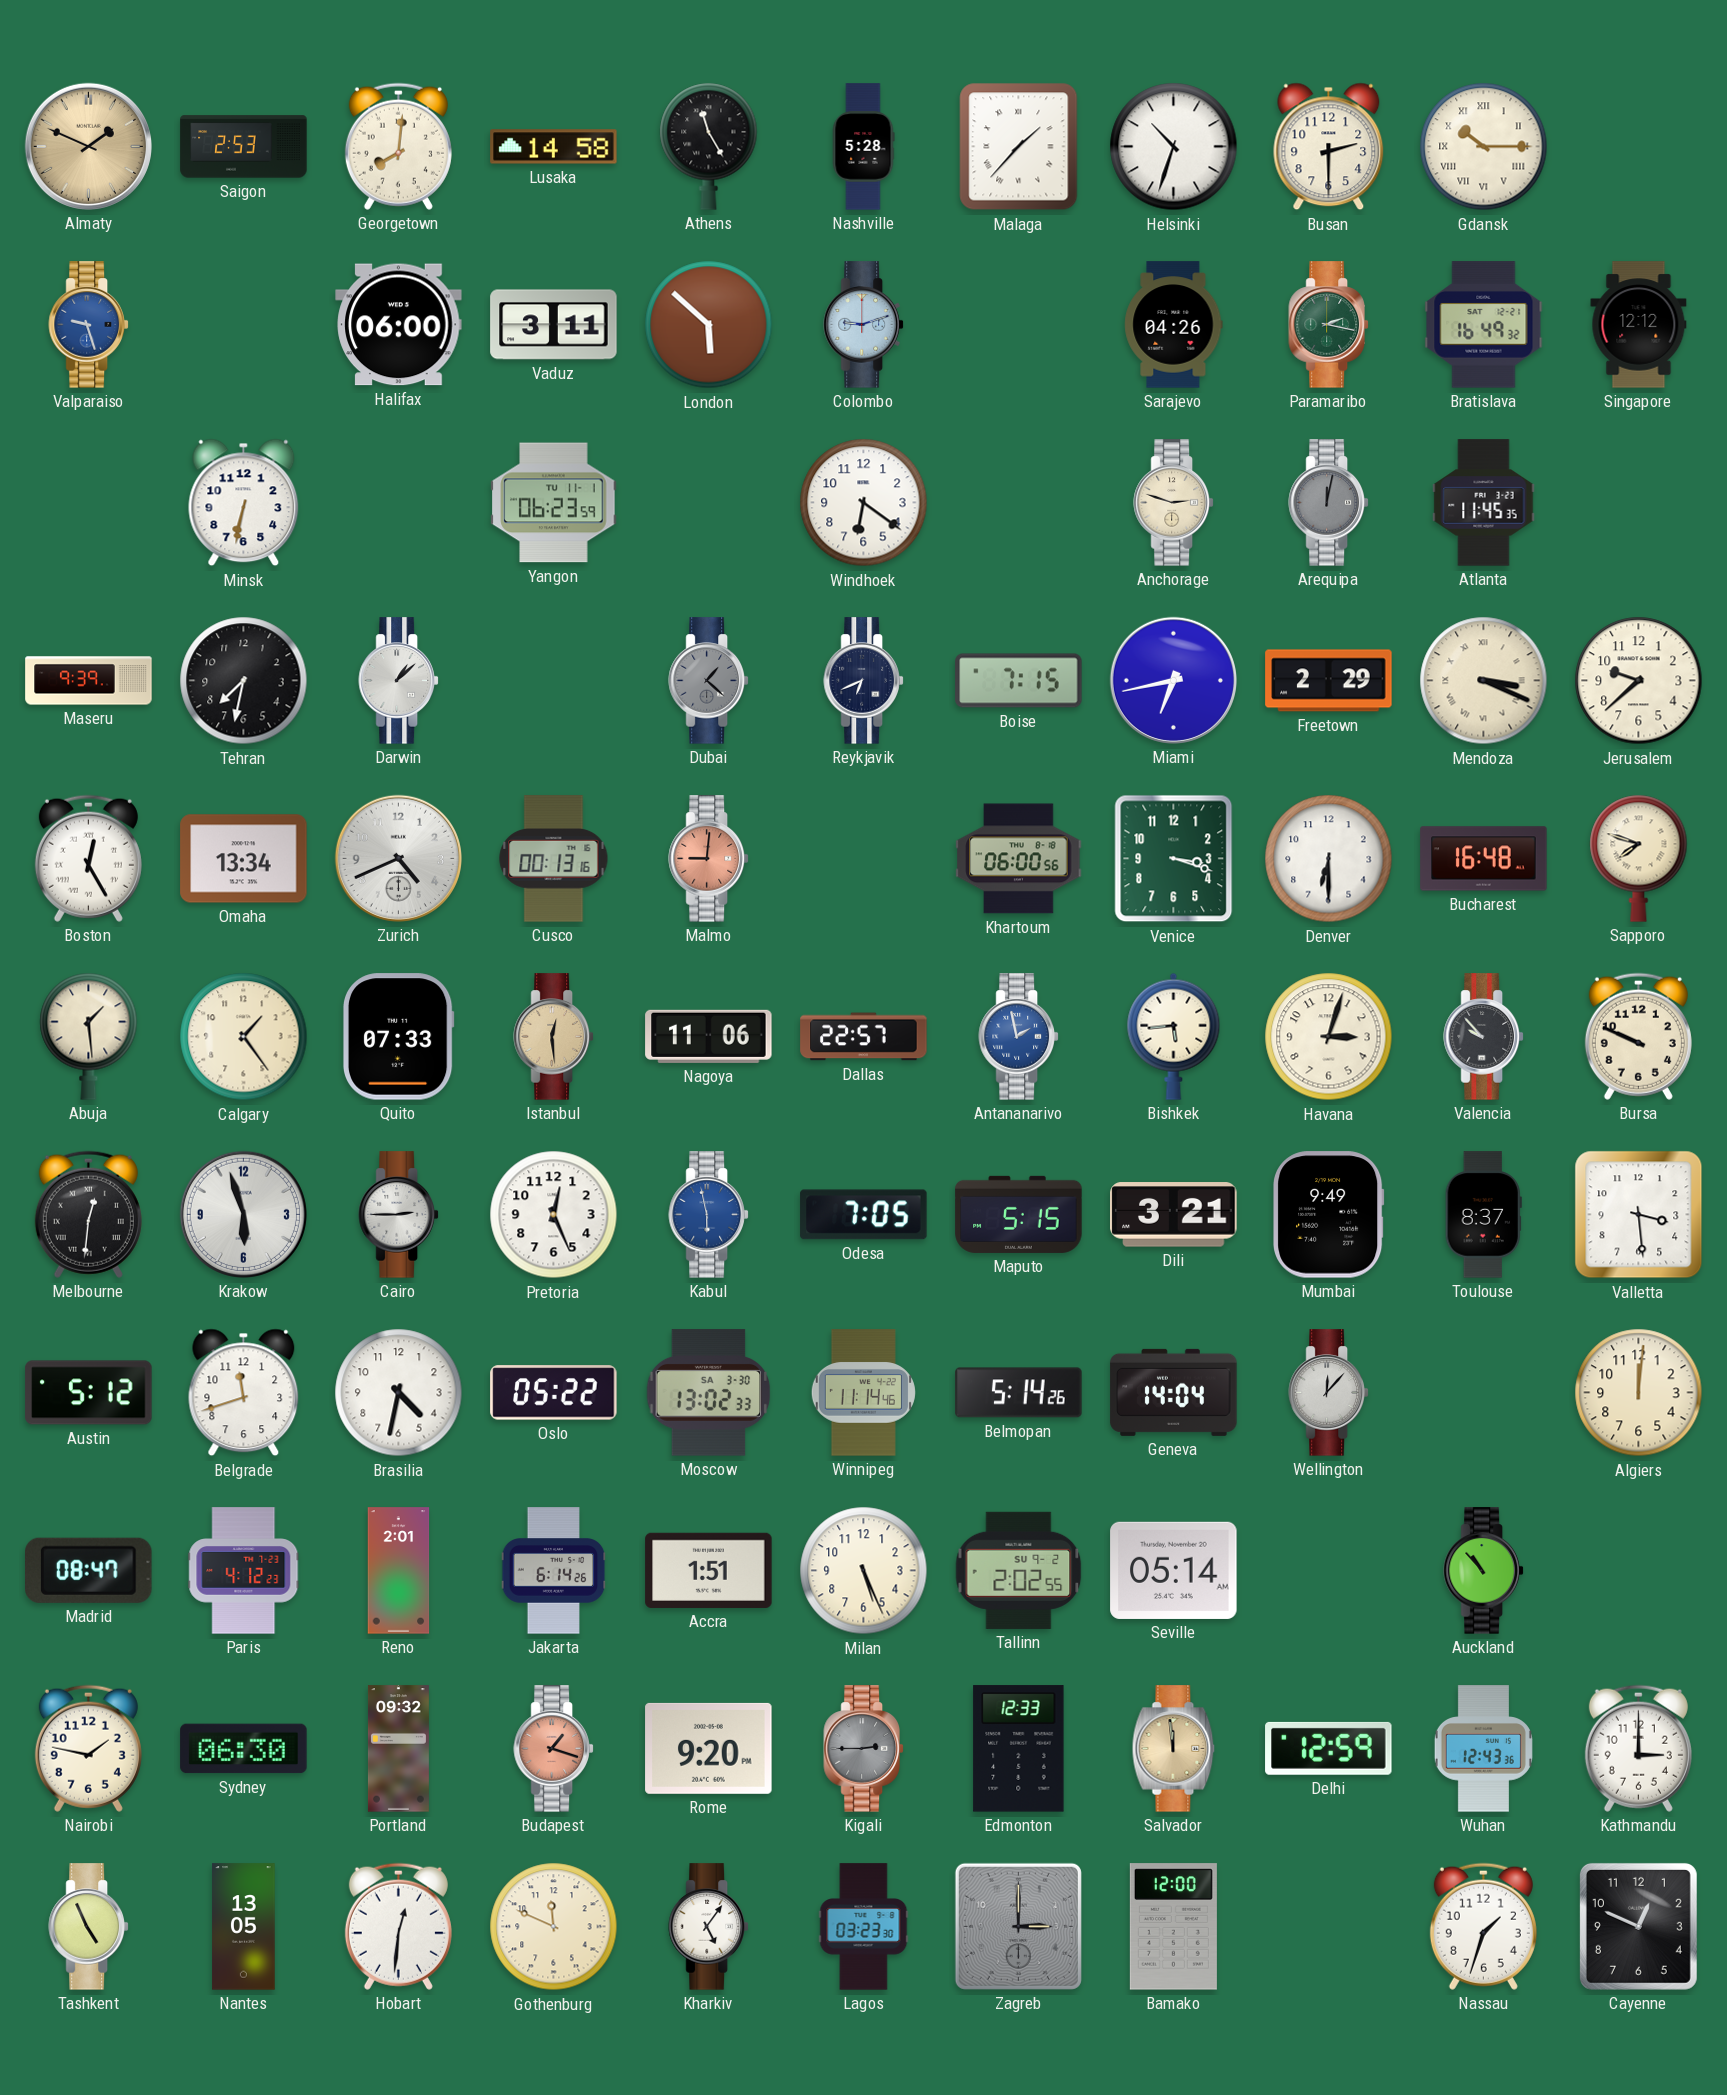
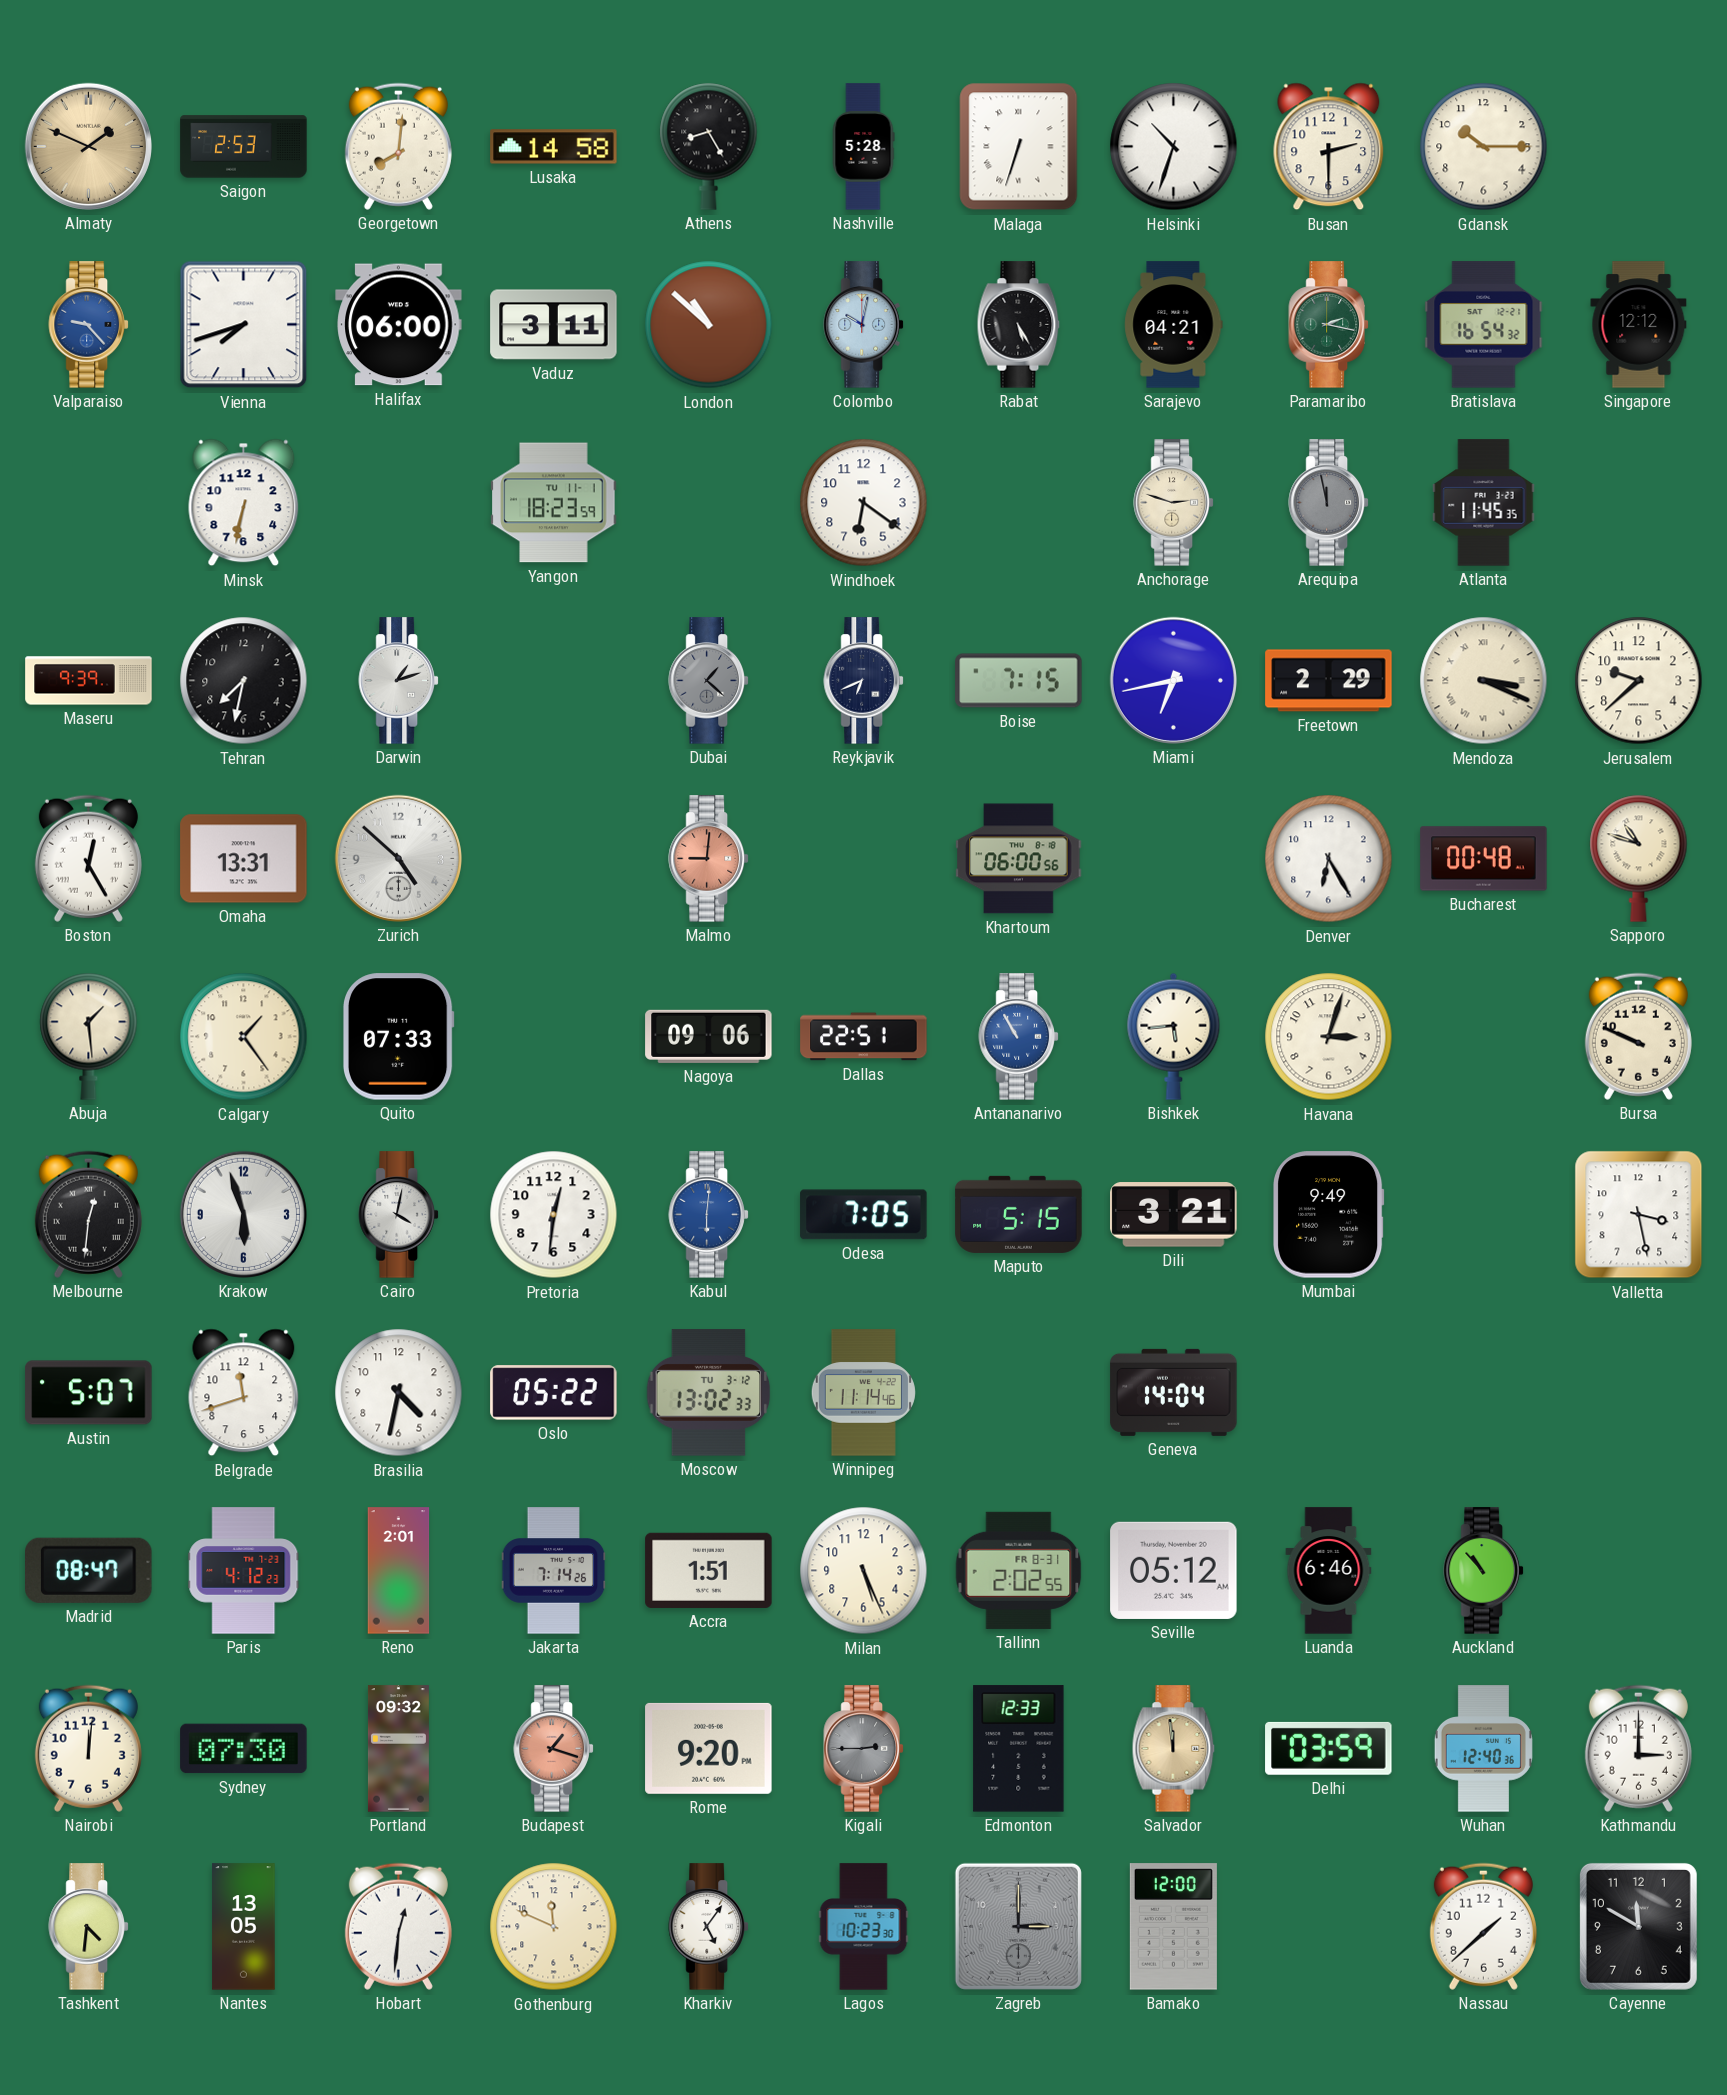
Athens: 11:25 -> 8:25
Malaga: 1:37 -> 6:33
Gdansk numerals: Roman -> Arabic
Valparaiso: 9:27 -> 9:23
Vienna: none -> 7:42
London: 5:52 -> 10:52
Colombo: 9:12 -> 10:02
Rabat: none -> 5:25
Sarajevo: 04:26 -> 04:21
Bratislava: 16:49 -> 16:54
Yangon: 06:23 -> 18:23
Arequipa: 12:02 -> 11:58
Darwin: 1:08 -> 1:12
Omaha: 13:34 -> 13:31
Zurich: 4:41 -> 4:52
Cusco: 00:13 -> none
Venice: 3:18 -> none
Denver: 6:30 -> 6:25
Bucharest: 16:48 -> 00:48
Sapporo: 7:48 -> 10:48
Istanbul: 12:29 -> none
Nagoya: 11:06 -> 09:06
Dallas: 22:57 -> 22:51
Antananarivo: 1:58 -> 10:55
Valencia: 9:53 -> none
Cairo: 2:45 -> 4:02
Pretoria: 12:26 -> 12:31
Kabul: 5:58 -> 6:01
Toulouse: 8:37 -> none
Valletta: 3:29 -> 3:28
Austin: 5:12 -> 5:07
Moscow date: SA 3-30 -> TU 3-12
Belmopan: 5:14 -> none
Wellington: 12:07 -> none
Algiers: 12:01 -> none
Jakarta: 6:14 -> 7:14
Tallinn date: SU 9-2 -> FR 8-31
Seville: 05:14 -> 05:12
Luanda: none -> 6:46
Nairobi: 1:47 -> 12:01
Sydney: 06:30 -> 07:30
Delhi: 12:59 -> 03:59
Wuhan: 12:43 -> 12:40
Tashkent: 4:56 -> 4:31
Lagos: 03:23 -> 10:23
Nassau: 1:33 -> 1:38
Cayenne: 12:49 -> 11:50
